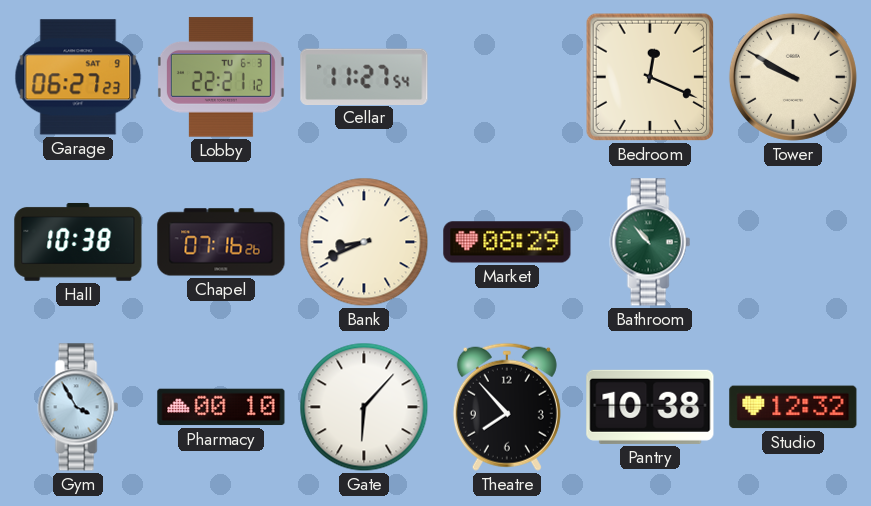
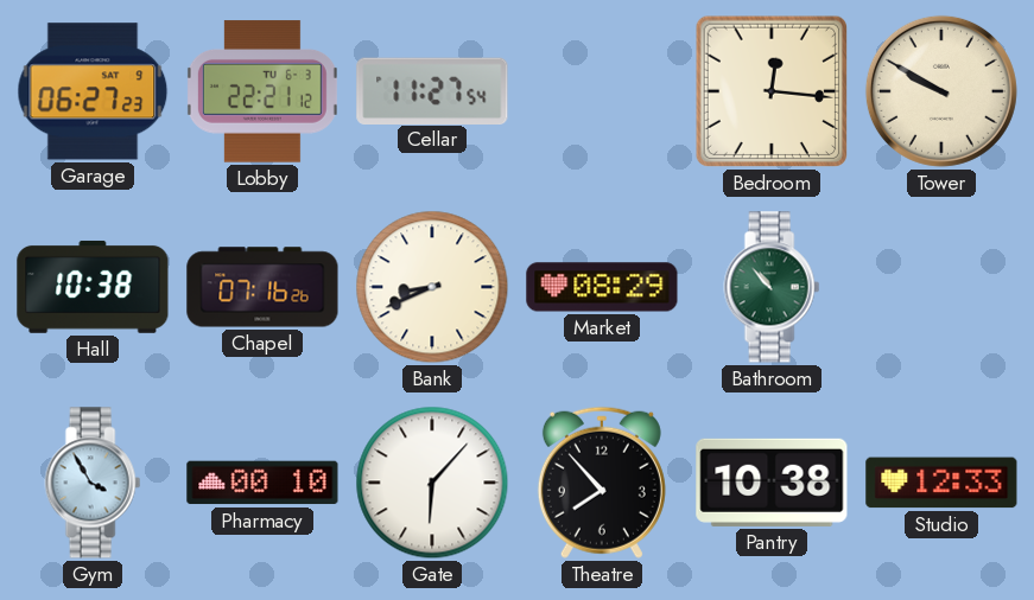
Bedroom: 12:19 -> 12:16
Studio: 12:32 -> 12:33
